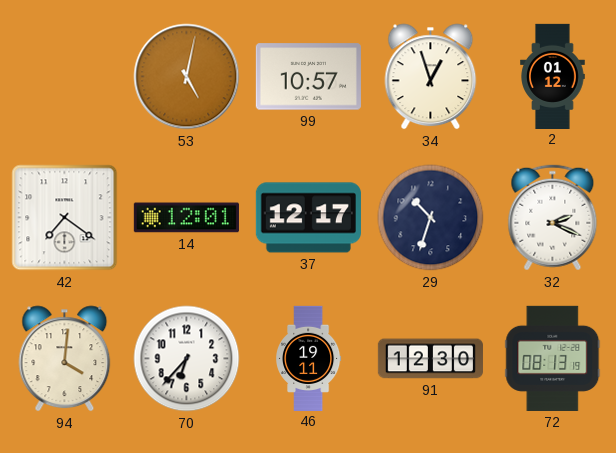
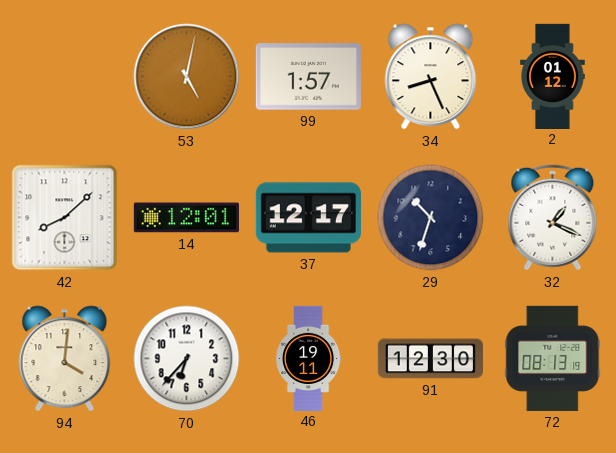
99: 10:57 -> 1:57
34: 12:57 -> 8:26
42: 7:21 -> 8:08
32: 2:19 -> 1:19
